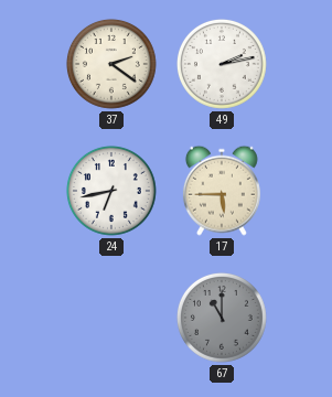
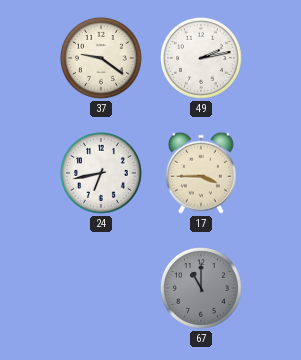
37: 2:21 -> 9:21
17: 5:45 -> 3:45
